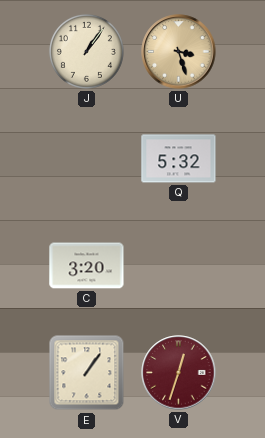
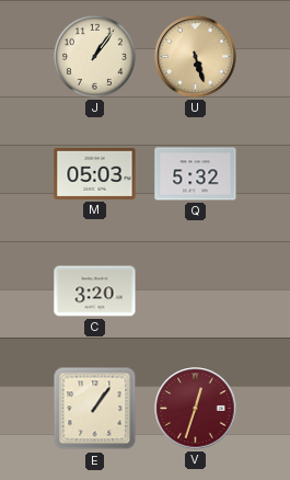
U: 3:27 -> 5:27
M: none -> 05:03
